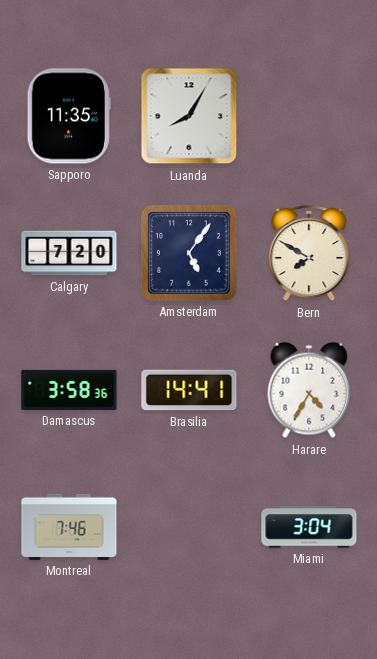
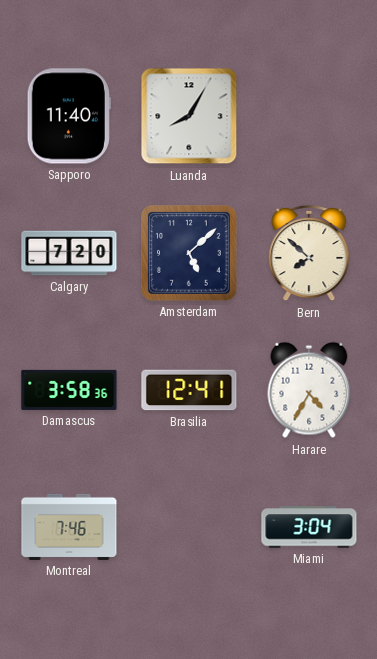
Sapporo: 11:35 -> 11:40
Amsterdam: 5:06 -> 5:08
Bern: 7:50 -> 7:52
Brasilia: 14:41 -> 12:41
